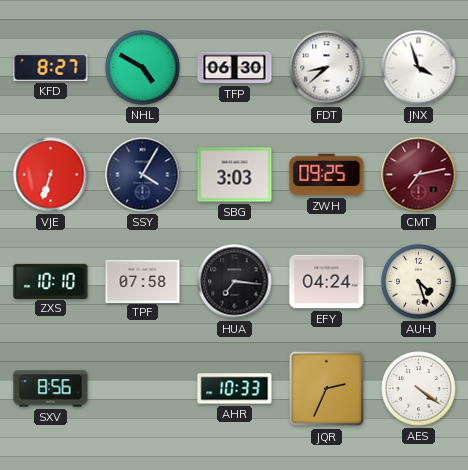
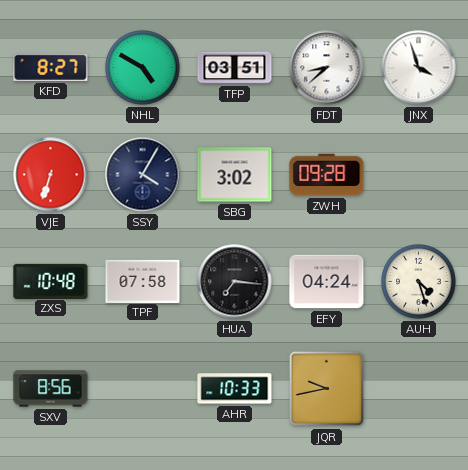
TFP: 06:30 -> 03:51
SBG: 3:03 -> 3:02
ZWH: 09:25 -> 09:28
CMT: 7:13 -> none
ZXS: 10:10 -> 10:48
JQR: 2:34 -> 9:43
AES: 4:21 -> none
